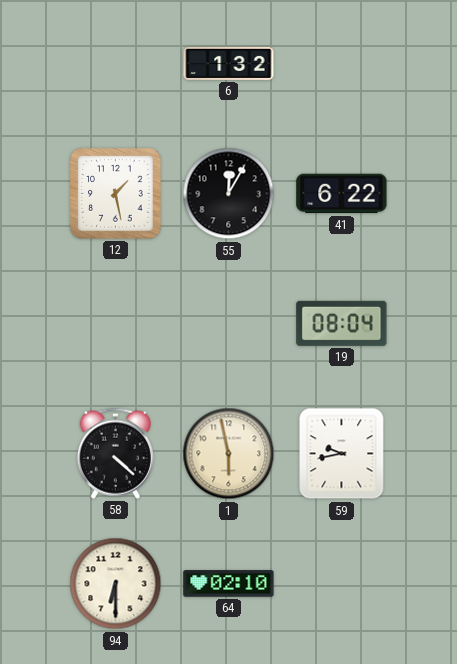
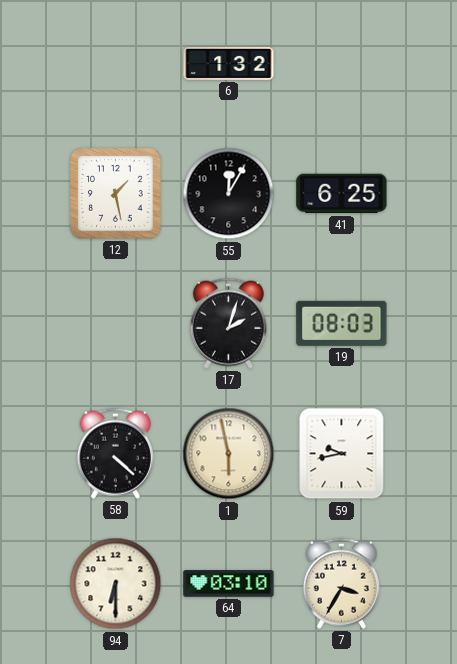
41: 6:22 -> 6:25
17: none -> 2:03
19: 08:04 -> 08:03
64: 02:10 -> 03:10
7: none -> 3:35
